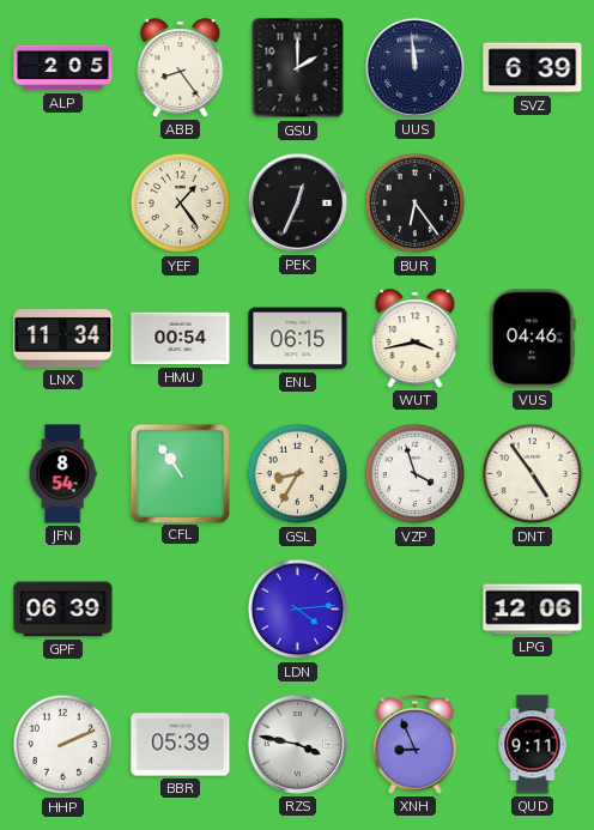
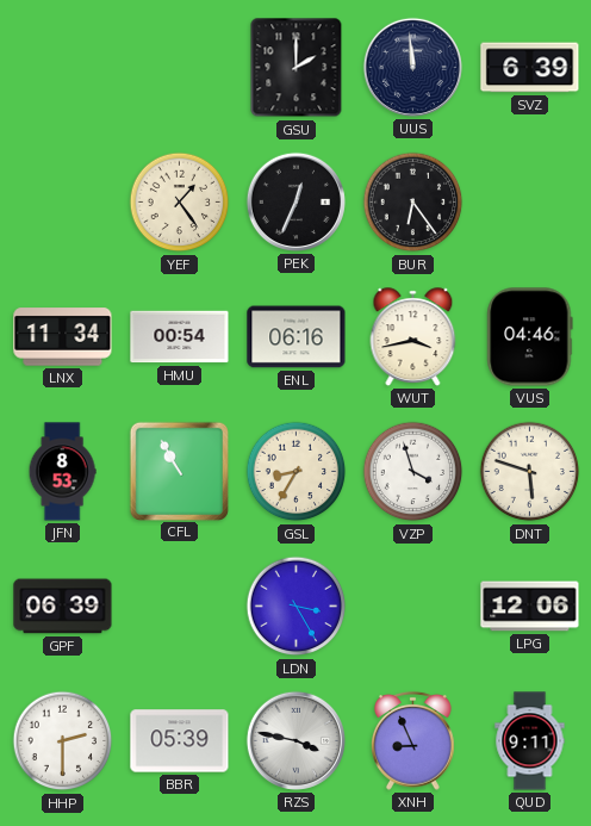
ALP: 2:05 -> none
ABB: 8:24 -> none
ENL: 06:15 -> 06:16
JFN: 8:54 -> 8:53
CFL: 10:54 -> 10:55
DNT: 4:54 -> 5:48
LDN: 4:14 -> 3:25
HHP: 2:11 -> 2:30
